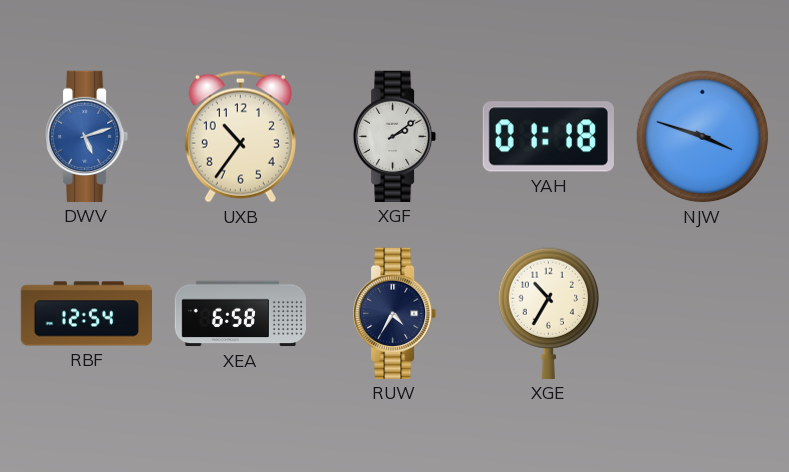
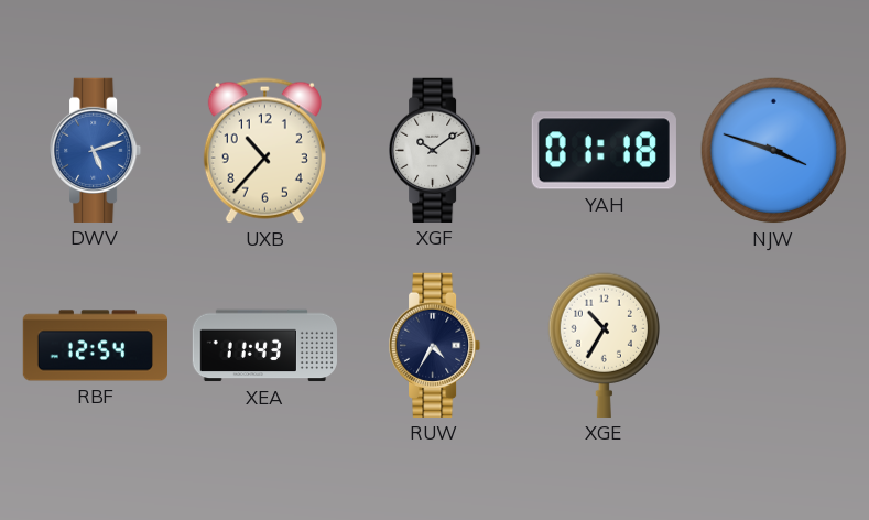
UXB: 10:36 -> 10:37
XGF: 2:09 -> 10:09
XEA: 6:58 -> 11:43
